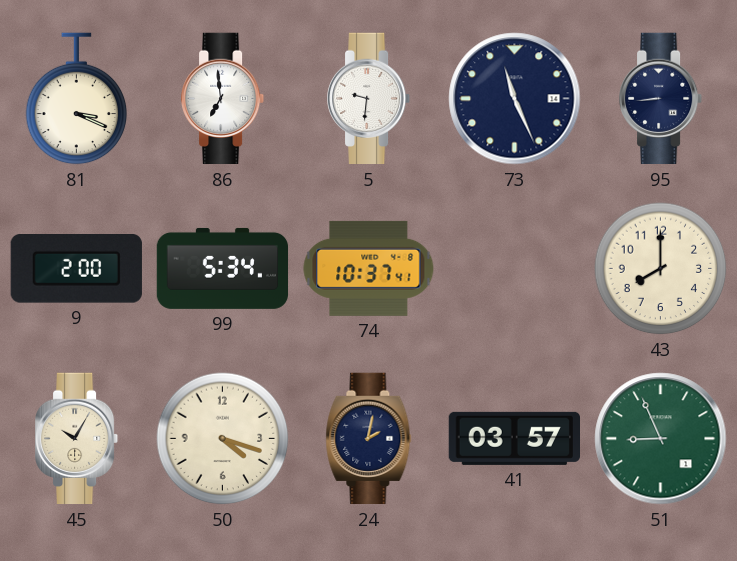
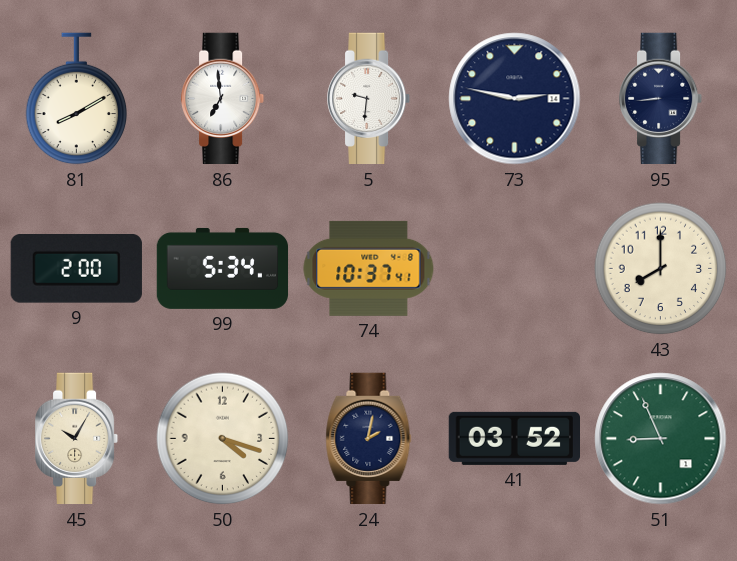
81: 3:19 -> 8:10
73: 11:26 -> 2:47
41: 03:57 -> 03:52
